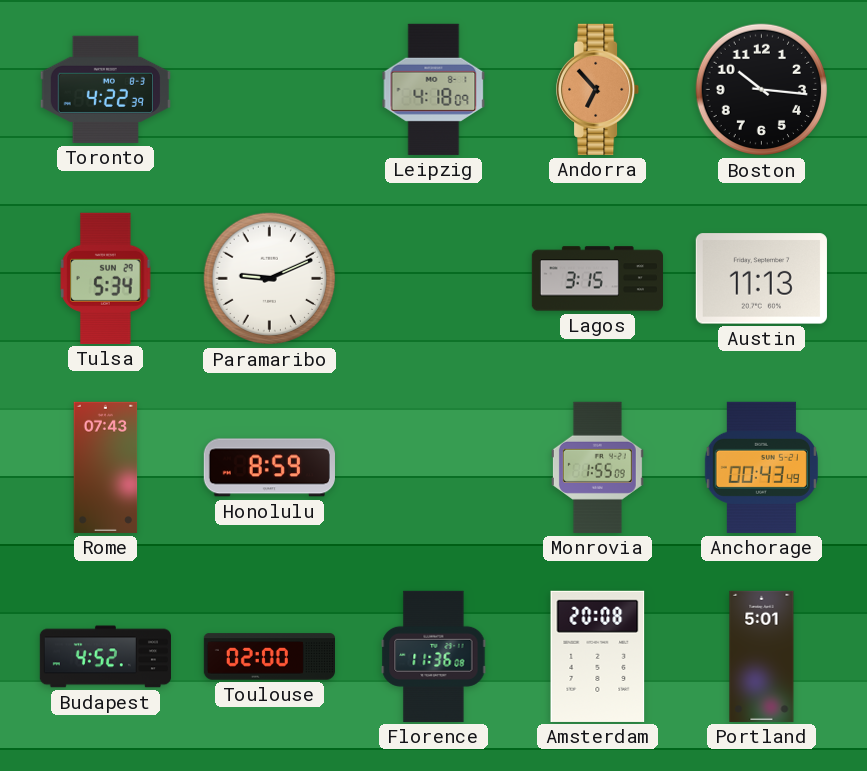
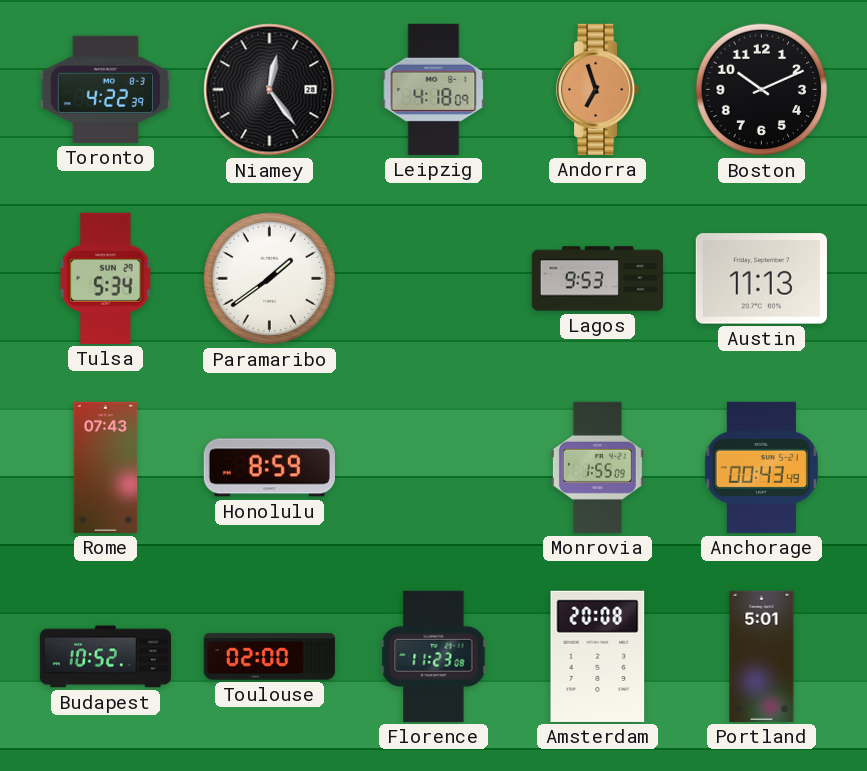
Niamey: none -> 12:24
Andorra: 6:53 -> 6:57
Boston: 10:16 -> 10:11
Paramaribo: 9:11 -> 1:39
Lagos: 3:15 -> 9:53
Budapest: 4:52 -> 10:52
Florence: 11:36 -> 11:23
